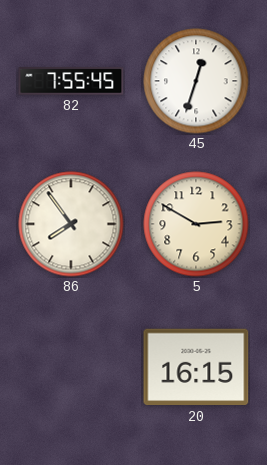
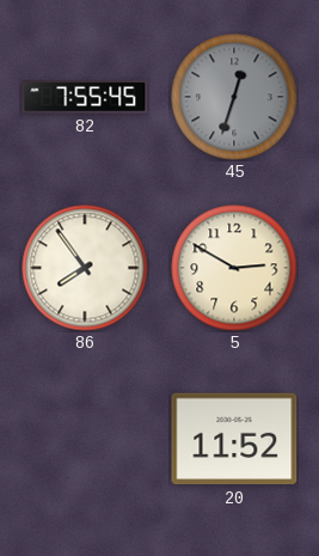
45 dial: white -> grey
20: 16:15 -> 11:52
